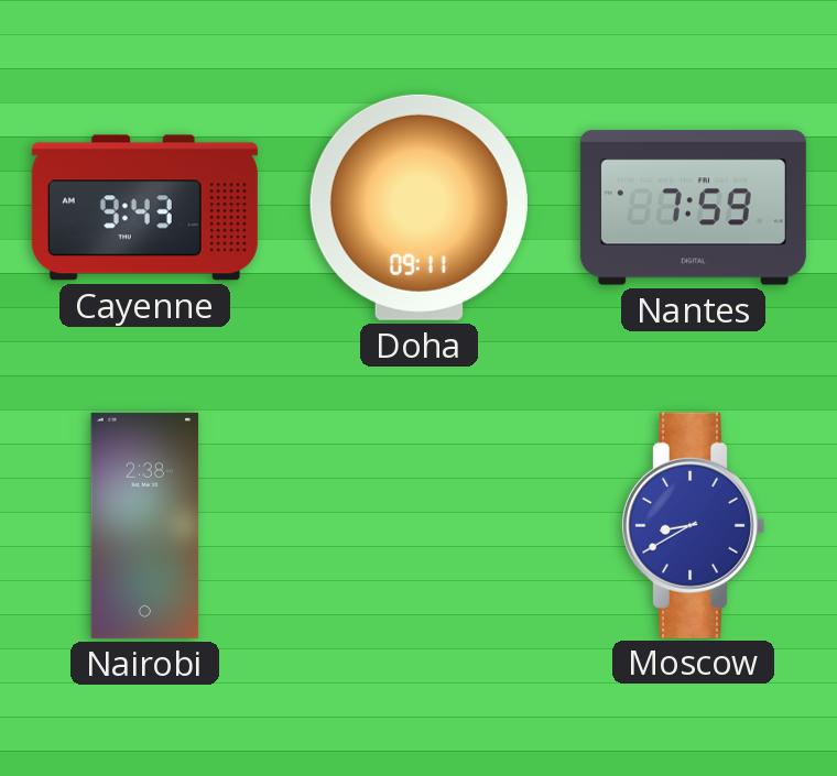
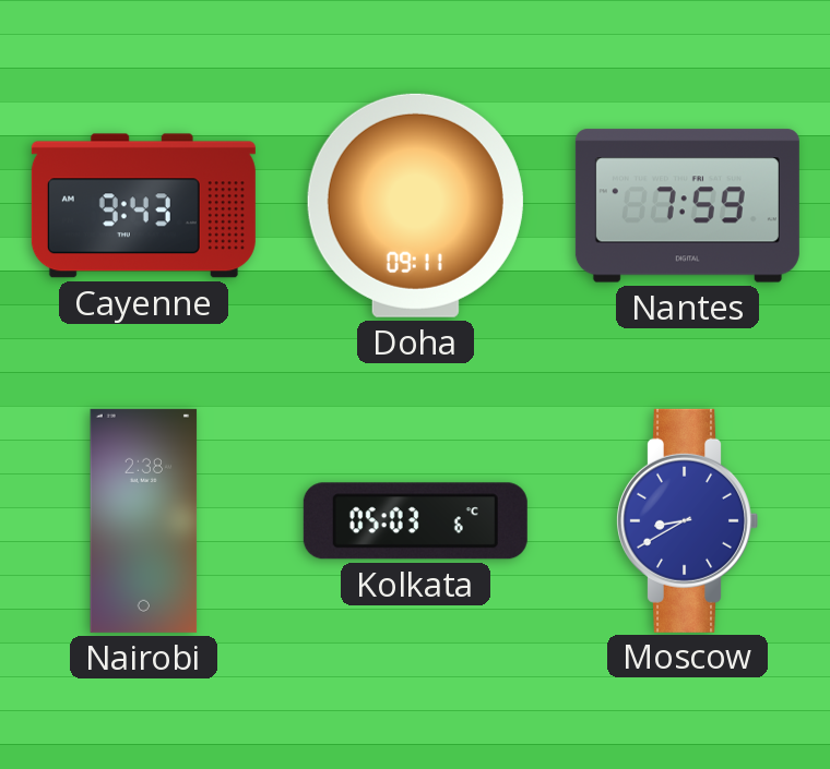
Kolkata: none -> 05:03
